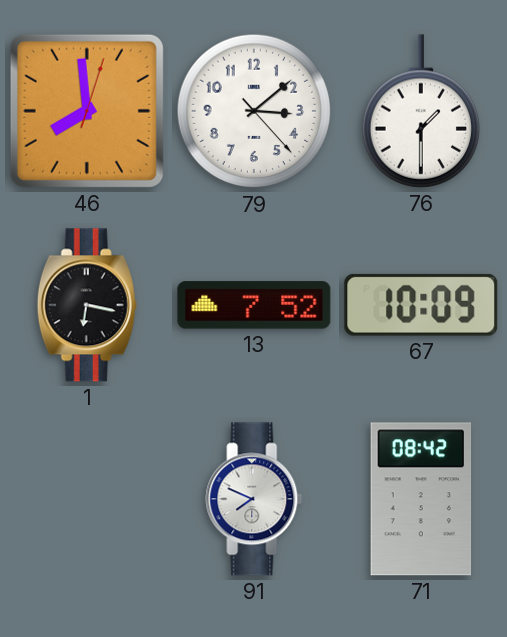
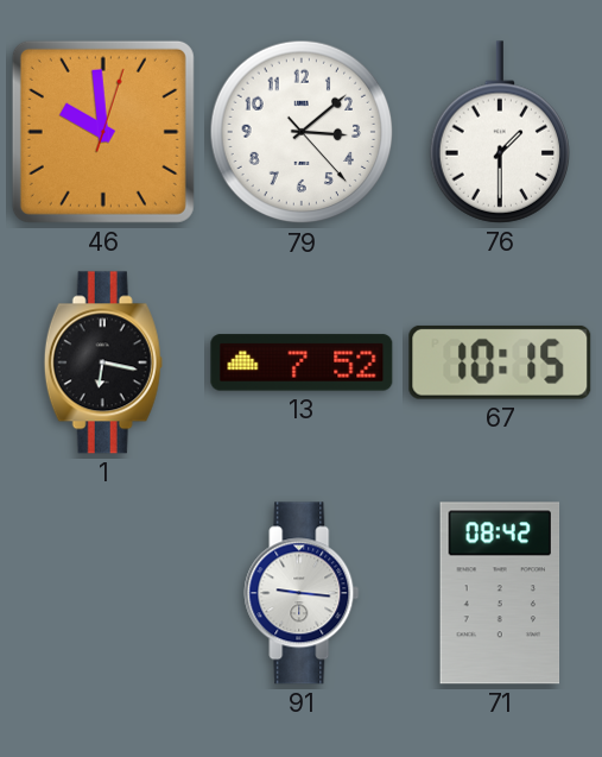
46: 7:59 -> 9:59
67: 10:09 -> 10:15
91: 7:49 -> 9:16
